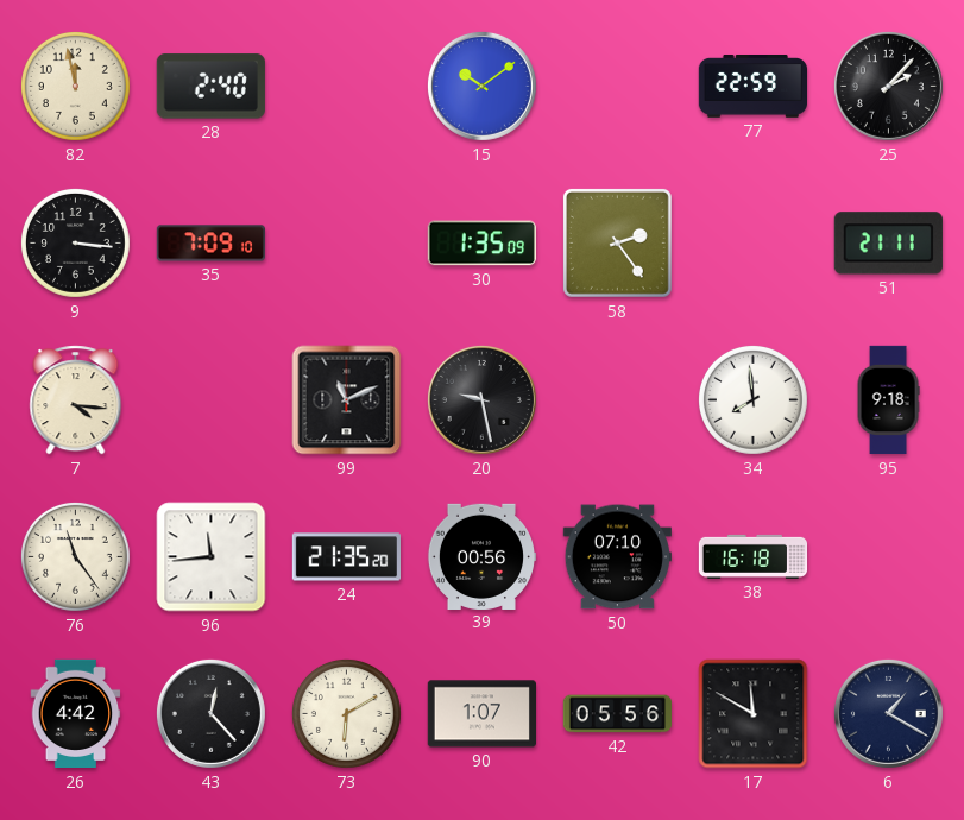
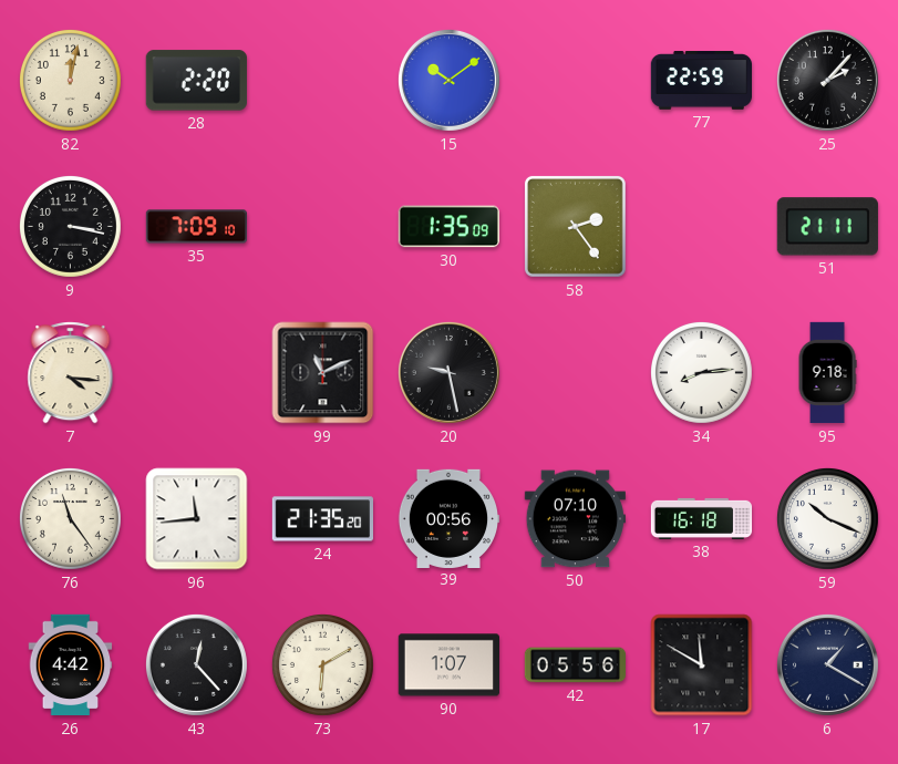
82: 11:58 -> 12:02
28: 2:40 -> 2:20
9: 3:16 -> 3:17
34: 7:59 -> 8:14
59: none -> 10:19
